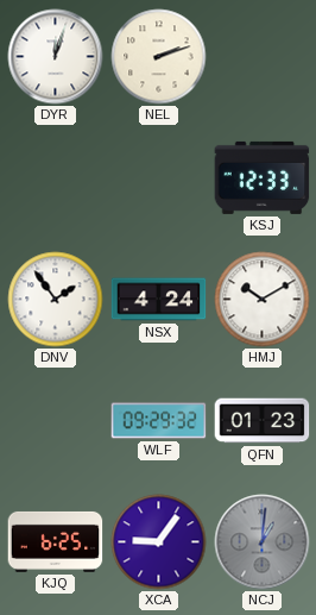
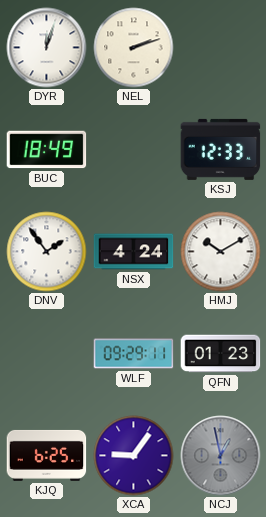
BUC: none -> 18:49
WLF: 09:29:32 -> 09:29:11
NCJ: 1:01 -> 12:58
